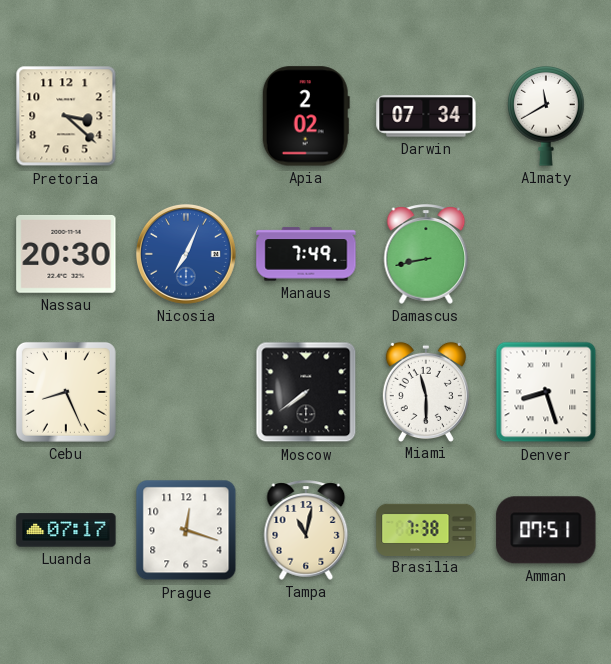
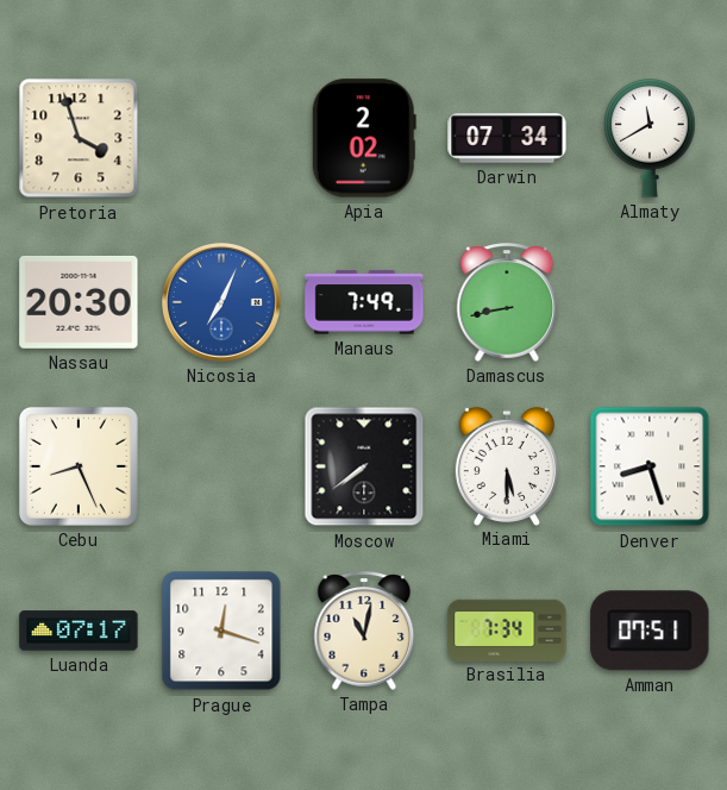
Pretoria: 3:22 -> 3:57
Miami: 11:30 -> 5:30
Brasilia: 7:38 -> 7:34
